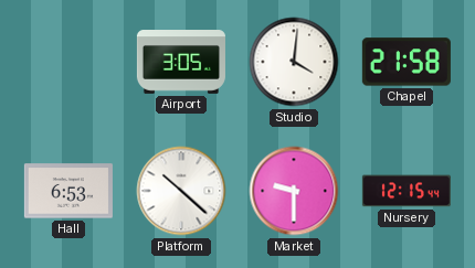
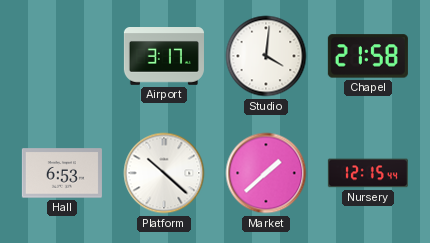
Airport: 3:05 -> 3:17
Market: 9:30 -> 1:38
